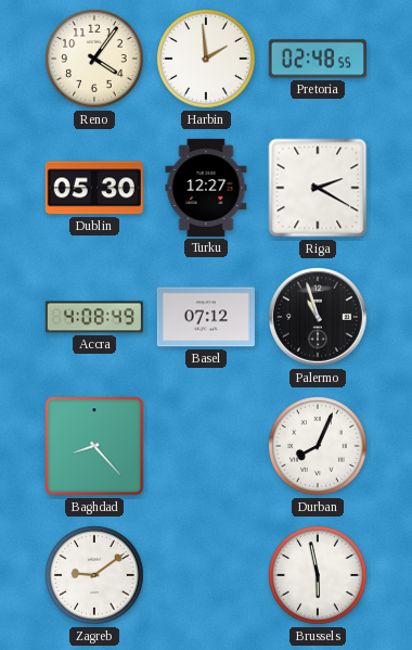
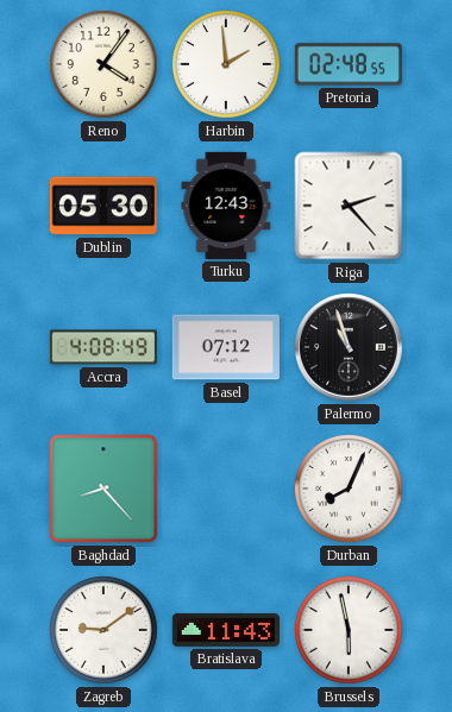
Turku: 12:27 -> 12:43
Riga: 2:20 -> 2:23
Bratislava: none -> 11:43
